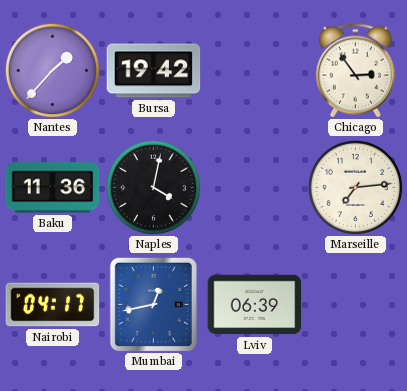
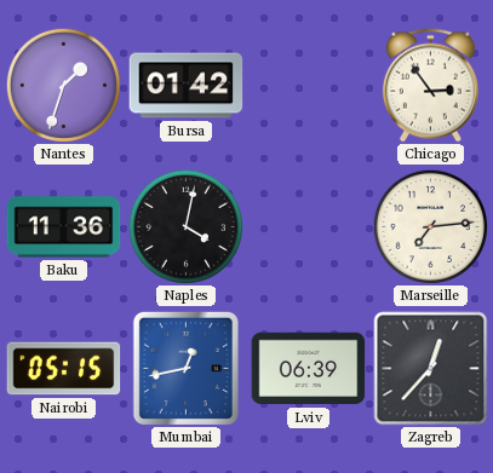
Nantes: 1:37 -> 1:33
Bursa: 19:42 -> 01:42
Nairobi: 04:17 -> 05:15
Zagreb: none -> 12:37
